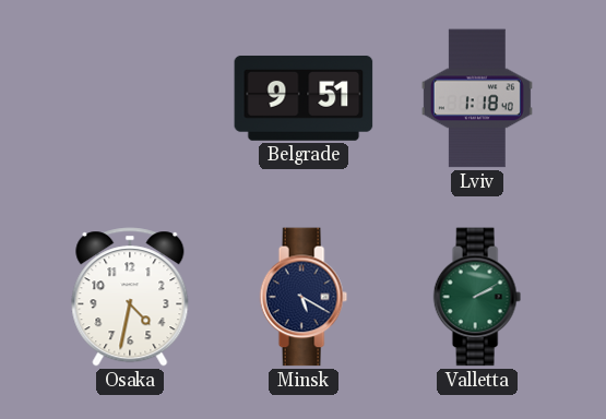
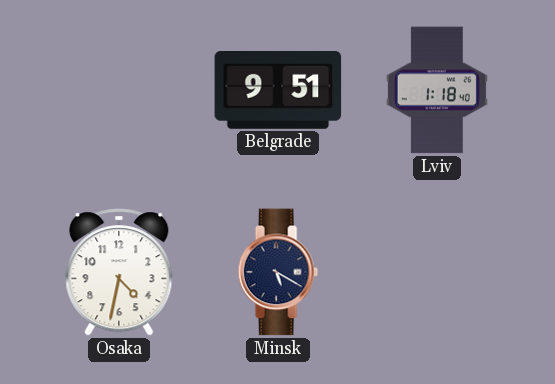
Valletta: 2:10 -> none
